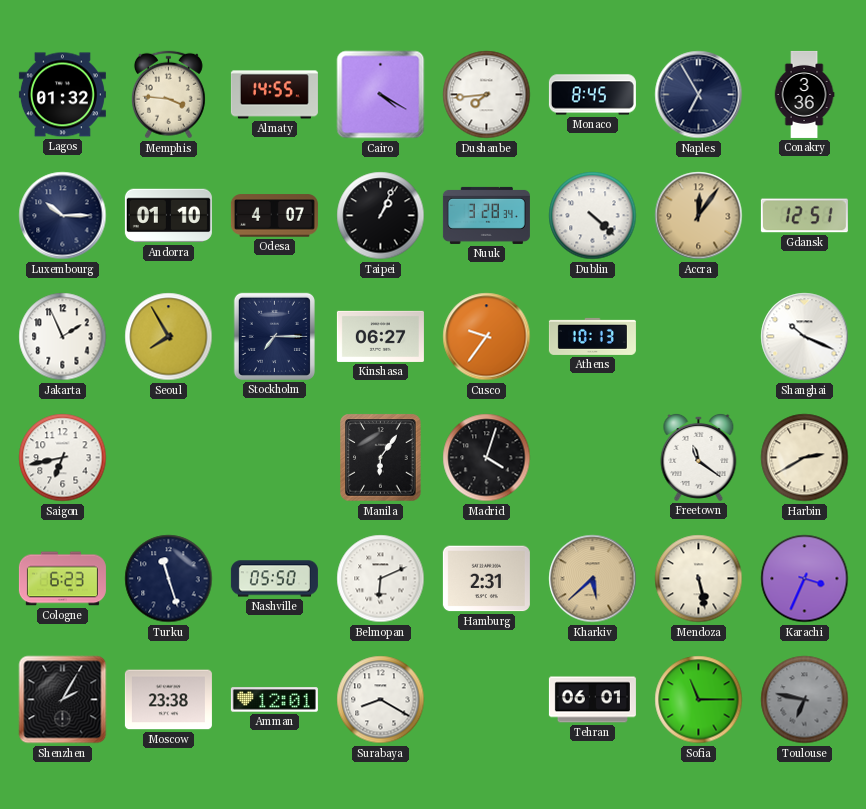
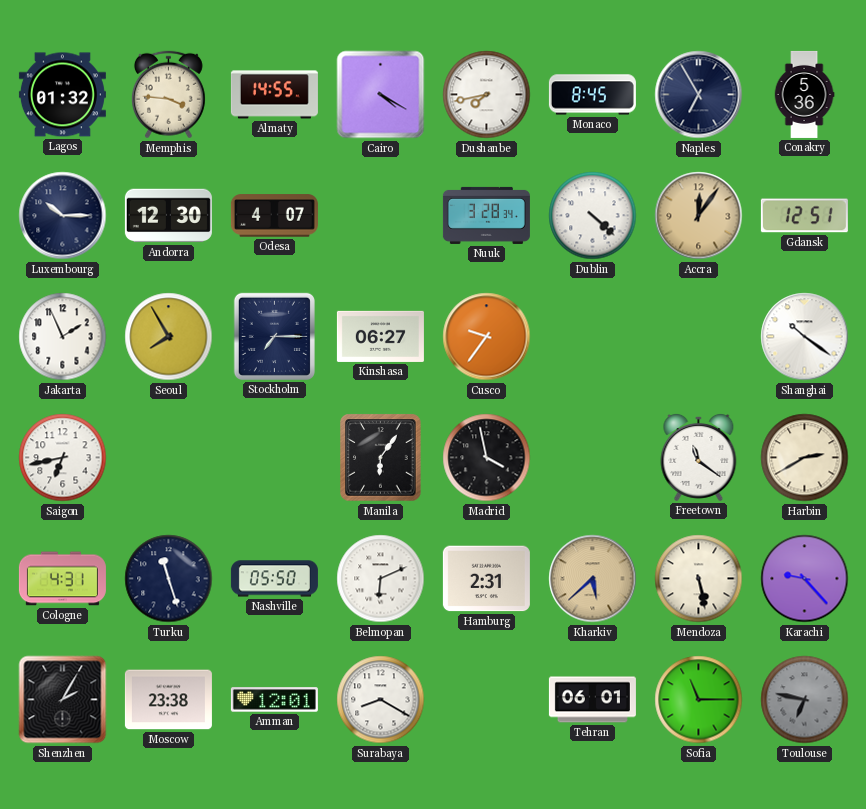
Dushanbe: 7:44 -> 7:43
Conakry: 3:36 -> 5:36
Andorra: 01:10 -> 12:30
Taipei: 1:04 -> none
Athens: 10:13 -> none
Shanghai: 10:19 -> 10:21
Madrid: 4:03 -> 3:58
Cologne: 6:23 -> 4:31
Karachi: 3:34 -> 9:23
